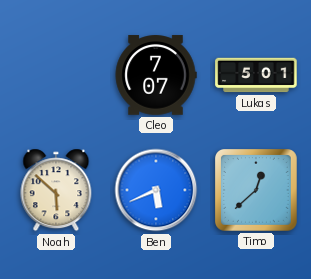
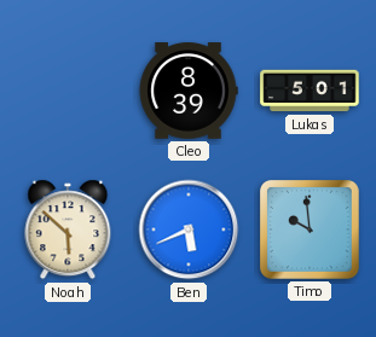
Cleo: 7:07 -> 8:39
Timo: 12:38 -> 9:59
